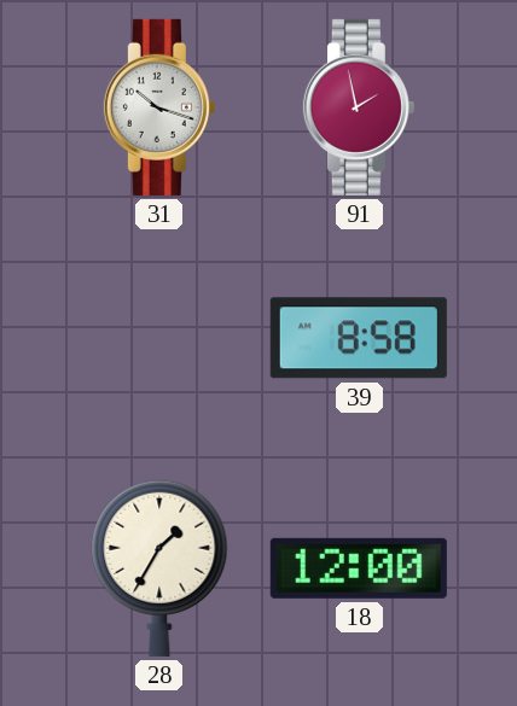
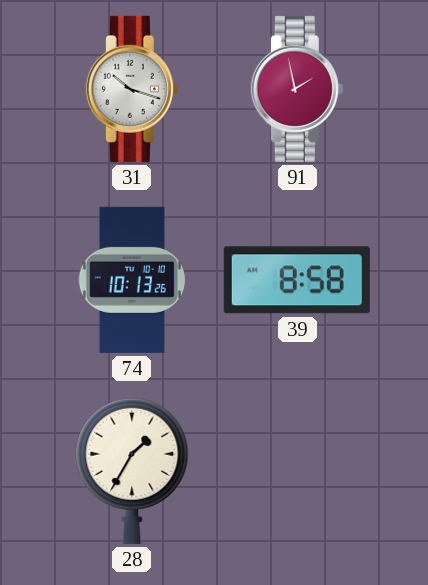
74: none -> 10:13
18: 12:00 -> none
